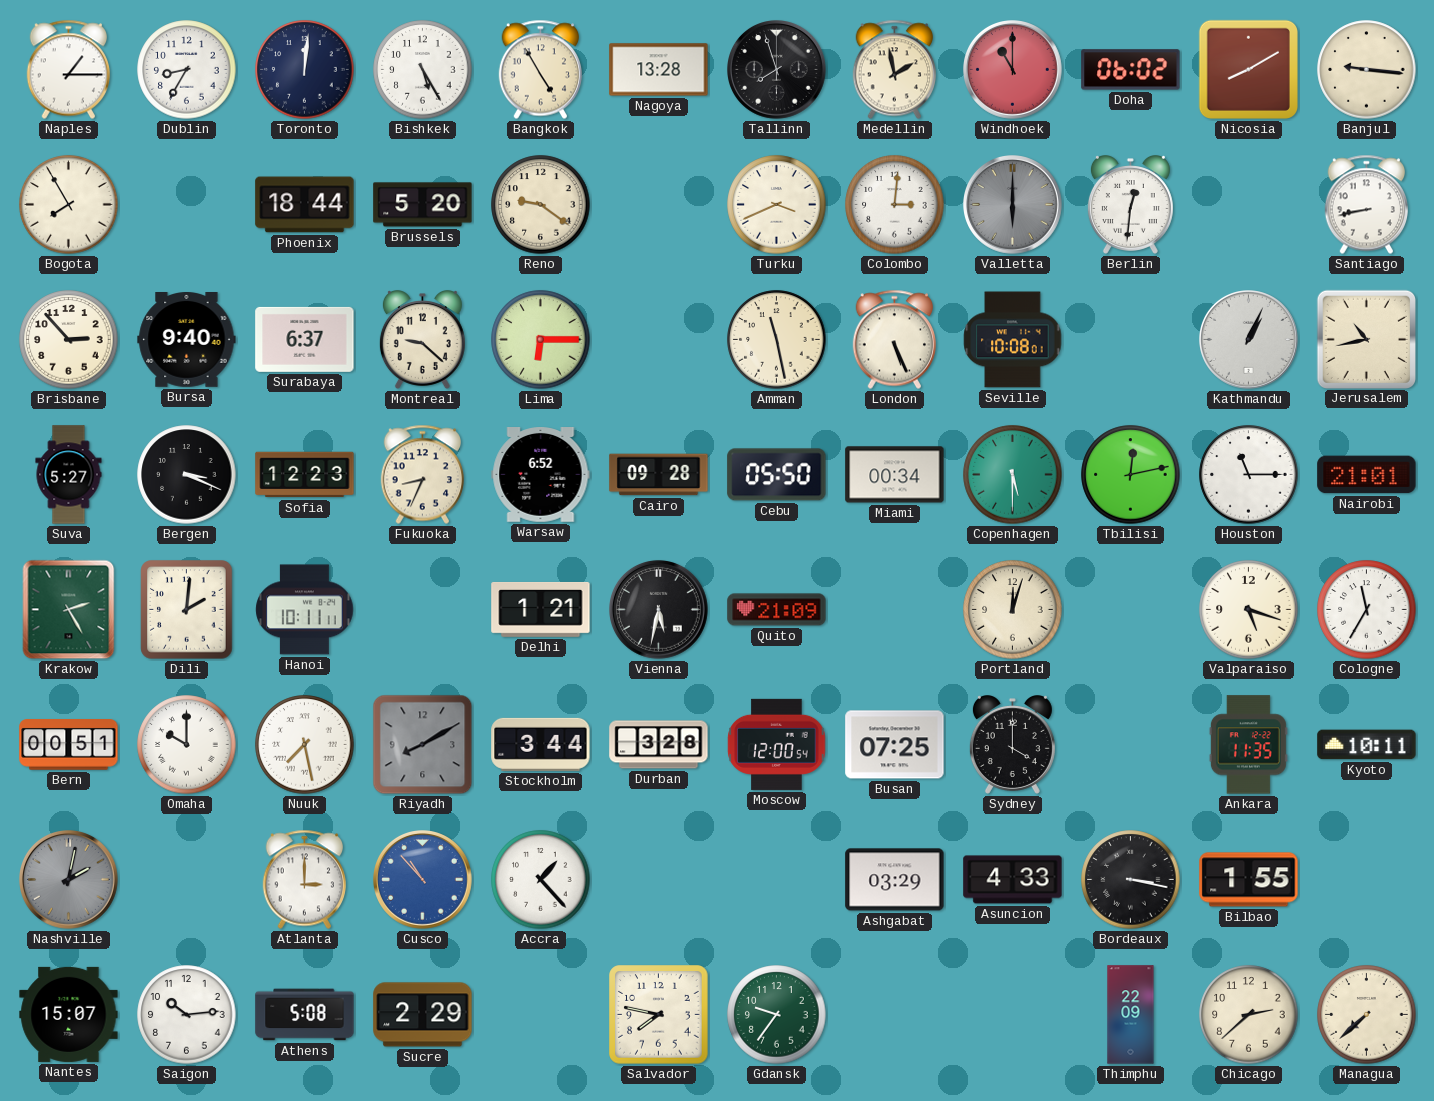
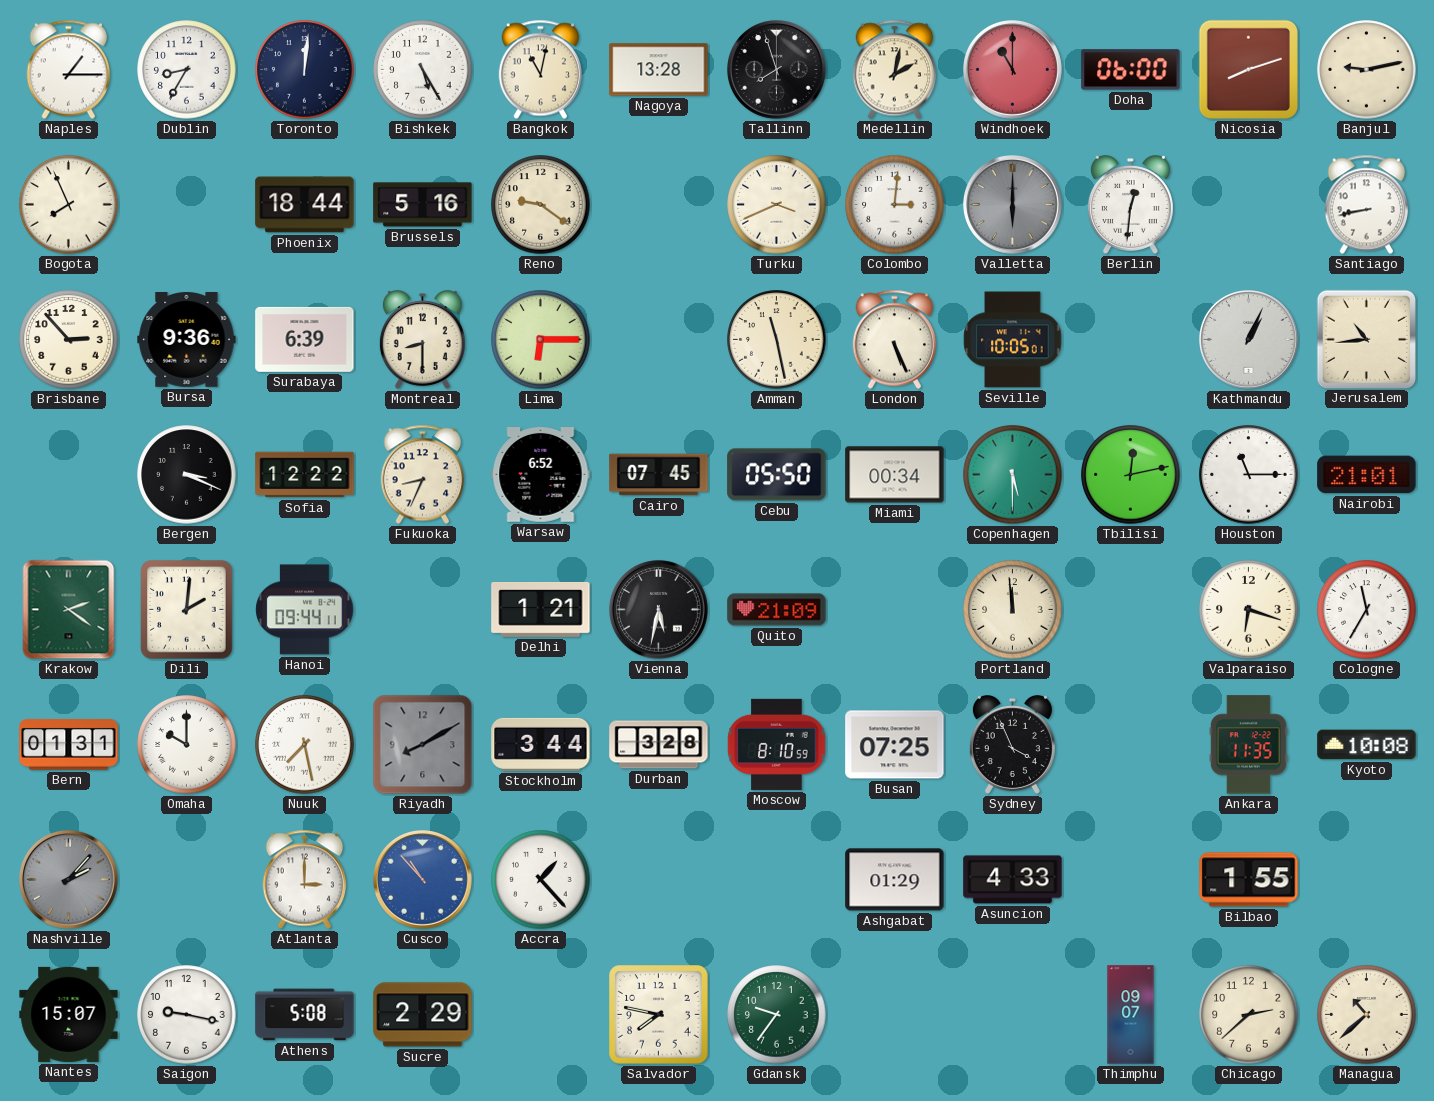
Bangkok: 4:55 -> 11:02
Medellin: 1:58 -> 2:02
Doha: 06:02 -> 06:00
Nicosia: 8:10 -> 8:12
Banjul: 9:16 -> 9:13
Bogota: 7:55 -> 7:56
Brussels: 5:20 -> 5:16
Bursa: 9:40 -> 9:36
Surabaya: 6:37 -> 6:39
Montreal: 9:22 -> 8:30
Seville: 10:08 -> 10:05
Jerusalem: 10:43 -> 10:44
Suva: 5:27 -> none
Sofia: 12:23 -> 12:22
Cairo: 09:28 -> 07:45
Krakow: 2:25 -> 2:21
Hanoi: 10:11 -> 09:44
Portland: 12:03 -> 11:59
Valparaiso: 5:18 -> 6:18
Bern: 00:51 -> 01:31
Moscow: 12:00 -> 8:10
Sydney: 4:00 -> 3:56
Kyoto: 10:11 -> 10:08
Nashville: 2:02 -> 2:07
Ashgabat: 03:29 -> 01:29
Bordeaux: 3:17 -> none
Saigon: 10:14 -> 9:17
Thimphu: 22:09 -> 09:07
Managua: 7:38 -> 10:38
